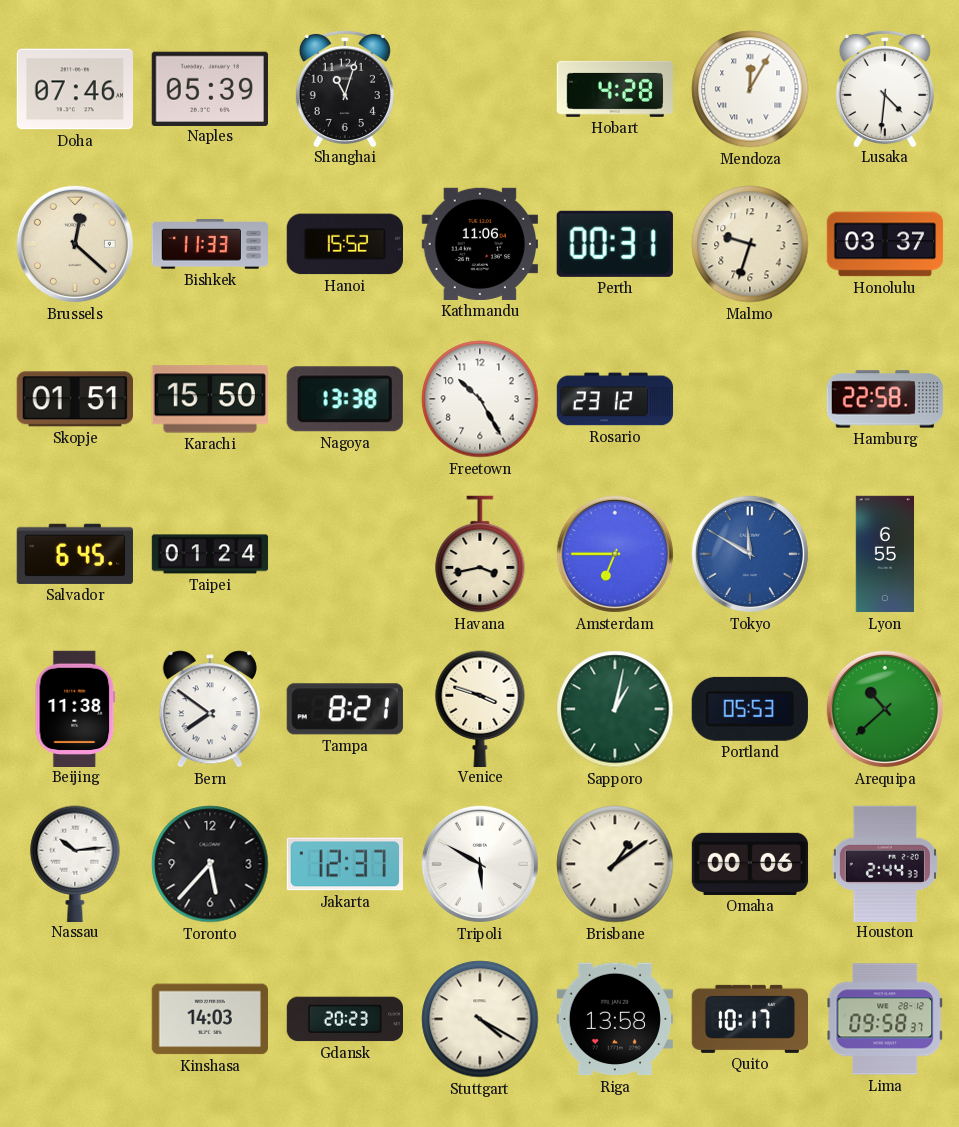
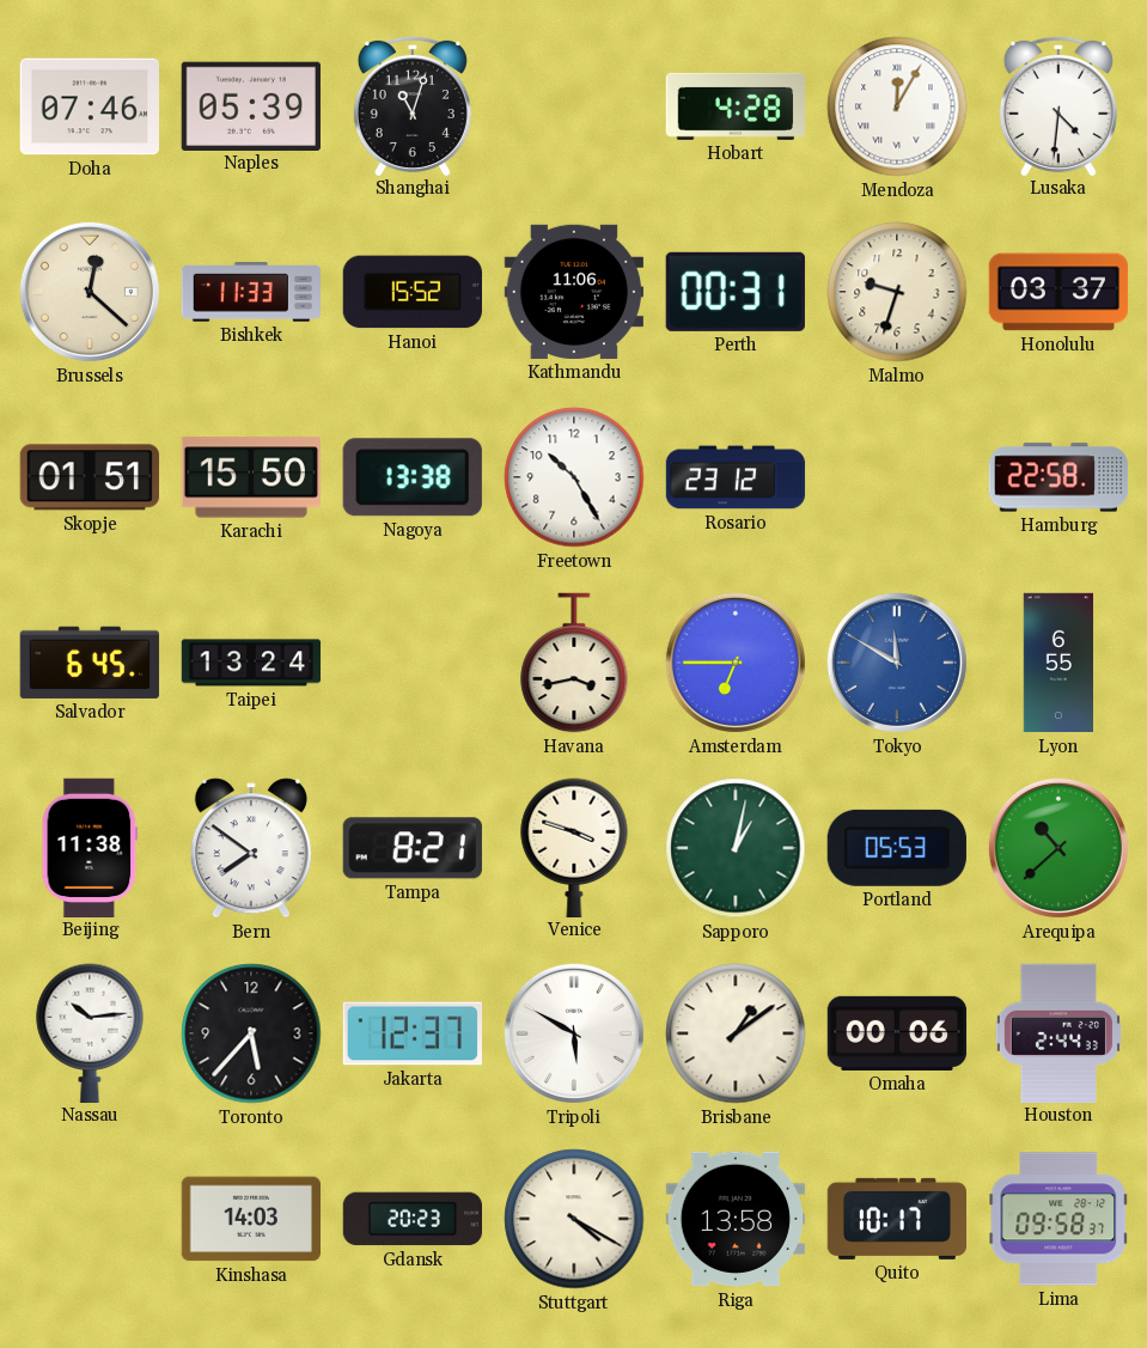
Taipei: 01:24 -> 13:24
